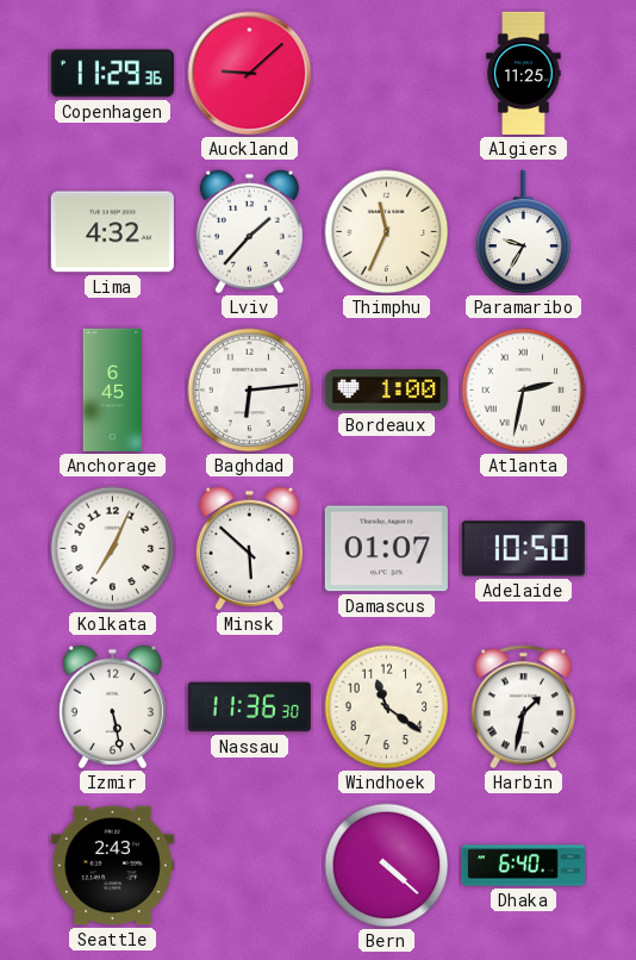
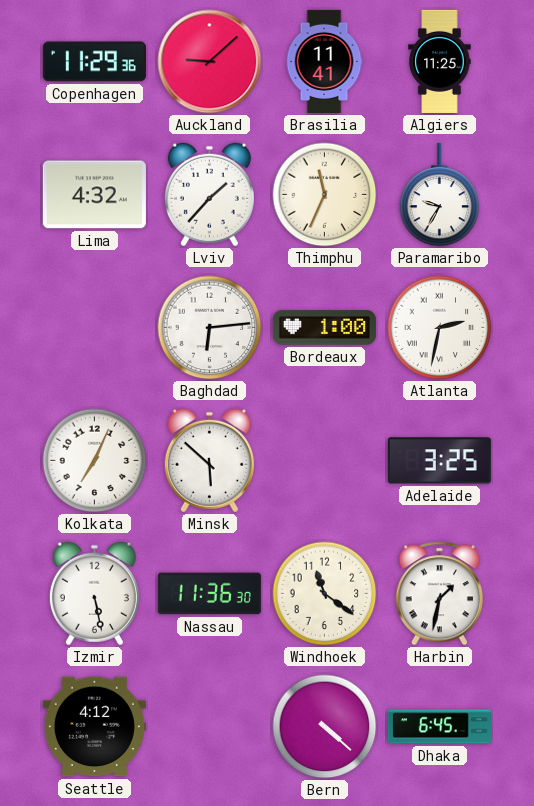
Brasilia: none -> 11:41
Anchorage: 6:45 -> none
Damascus: 01:07 -> none
Adelaide: 10:50 -> 3:25
Seattle: 2:43 -> 4:12
Dhaka: 6:40 -> 6:45
